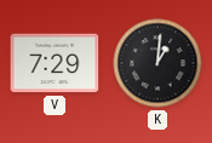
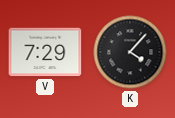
K: 1:01 -> 4:07
